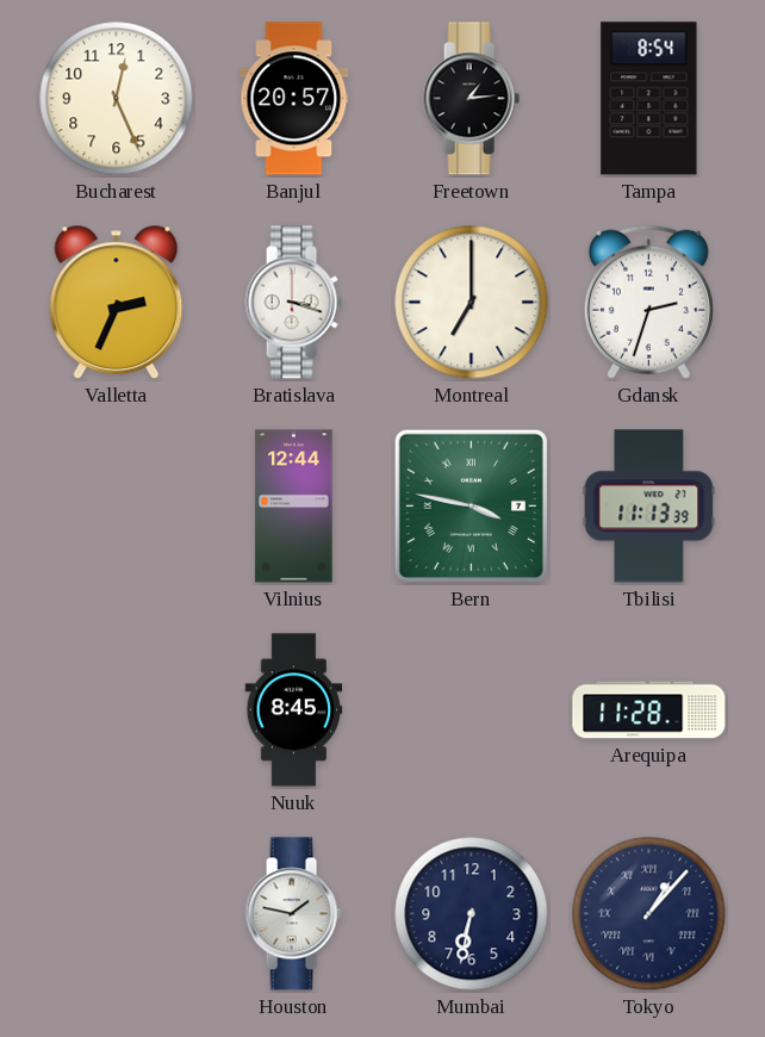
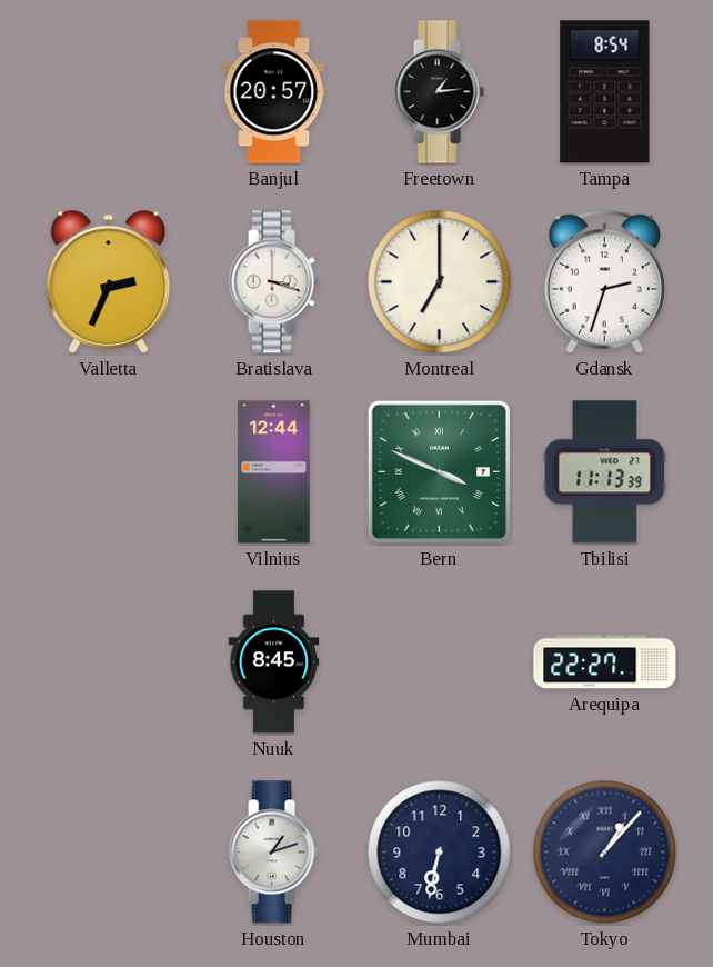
Bucharest: 12:26 -> none
Bern: 3:47 -> 3:49
Arequipa: 11:28 -> 22:27
Houston: 1:47 -> 1:12
